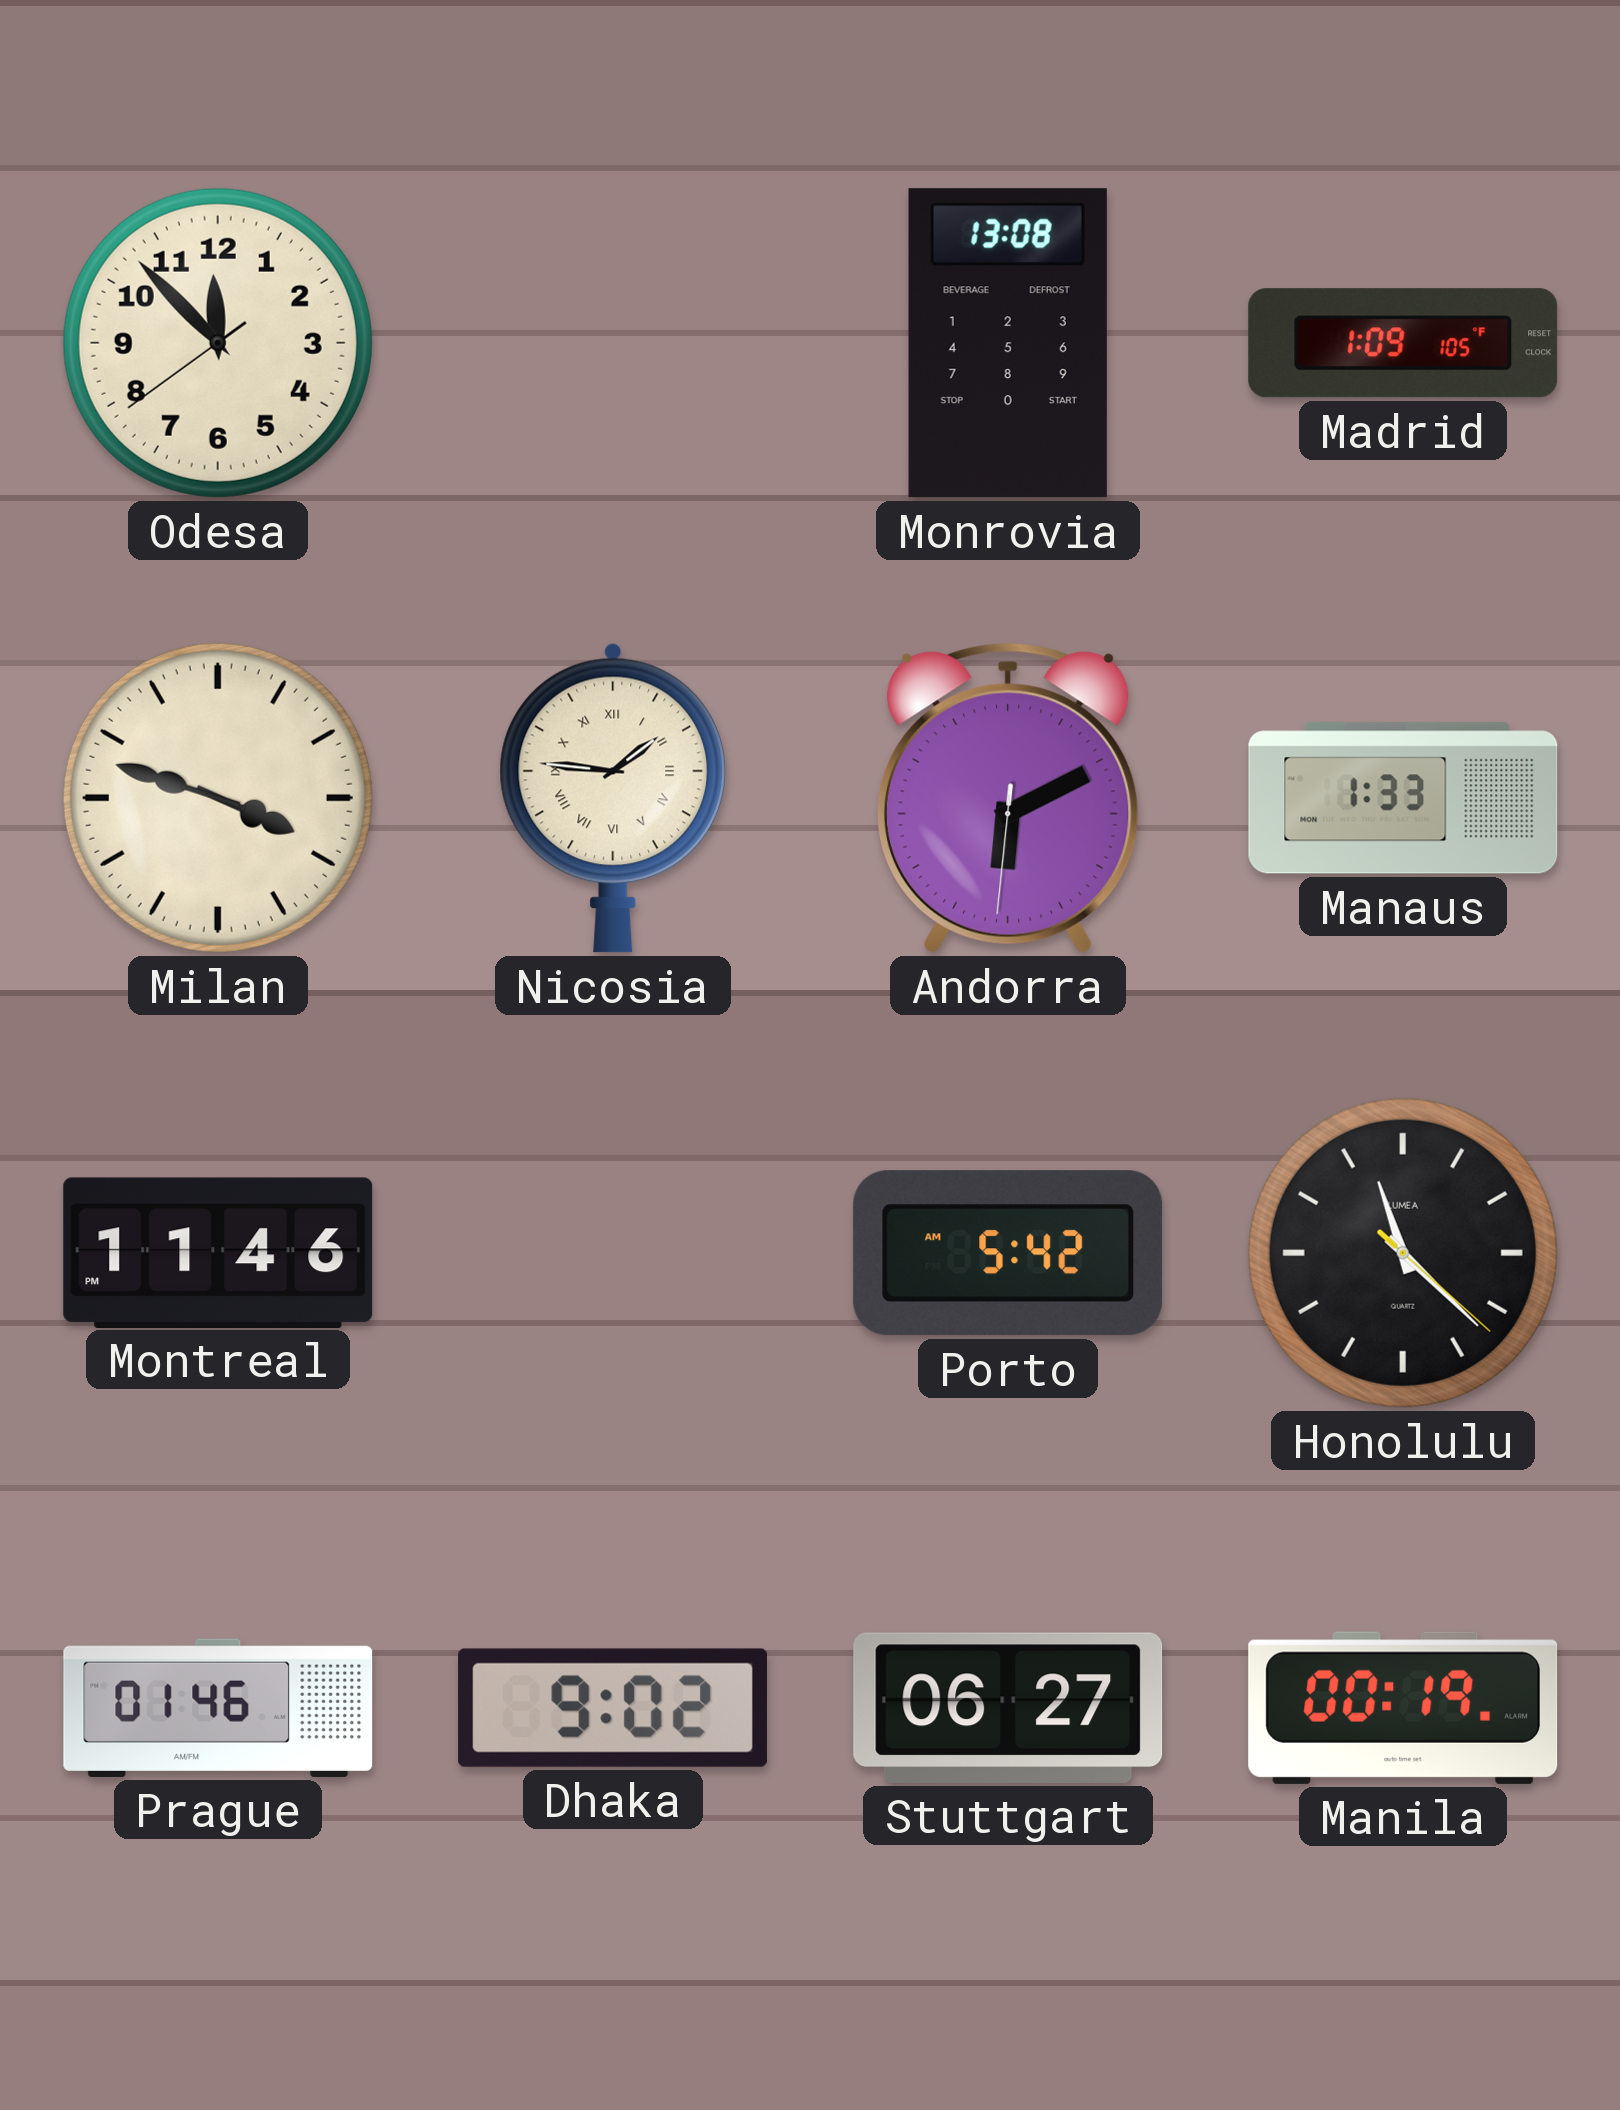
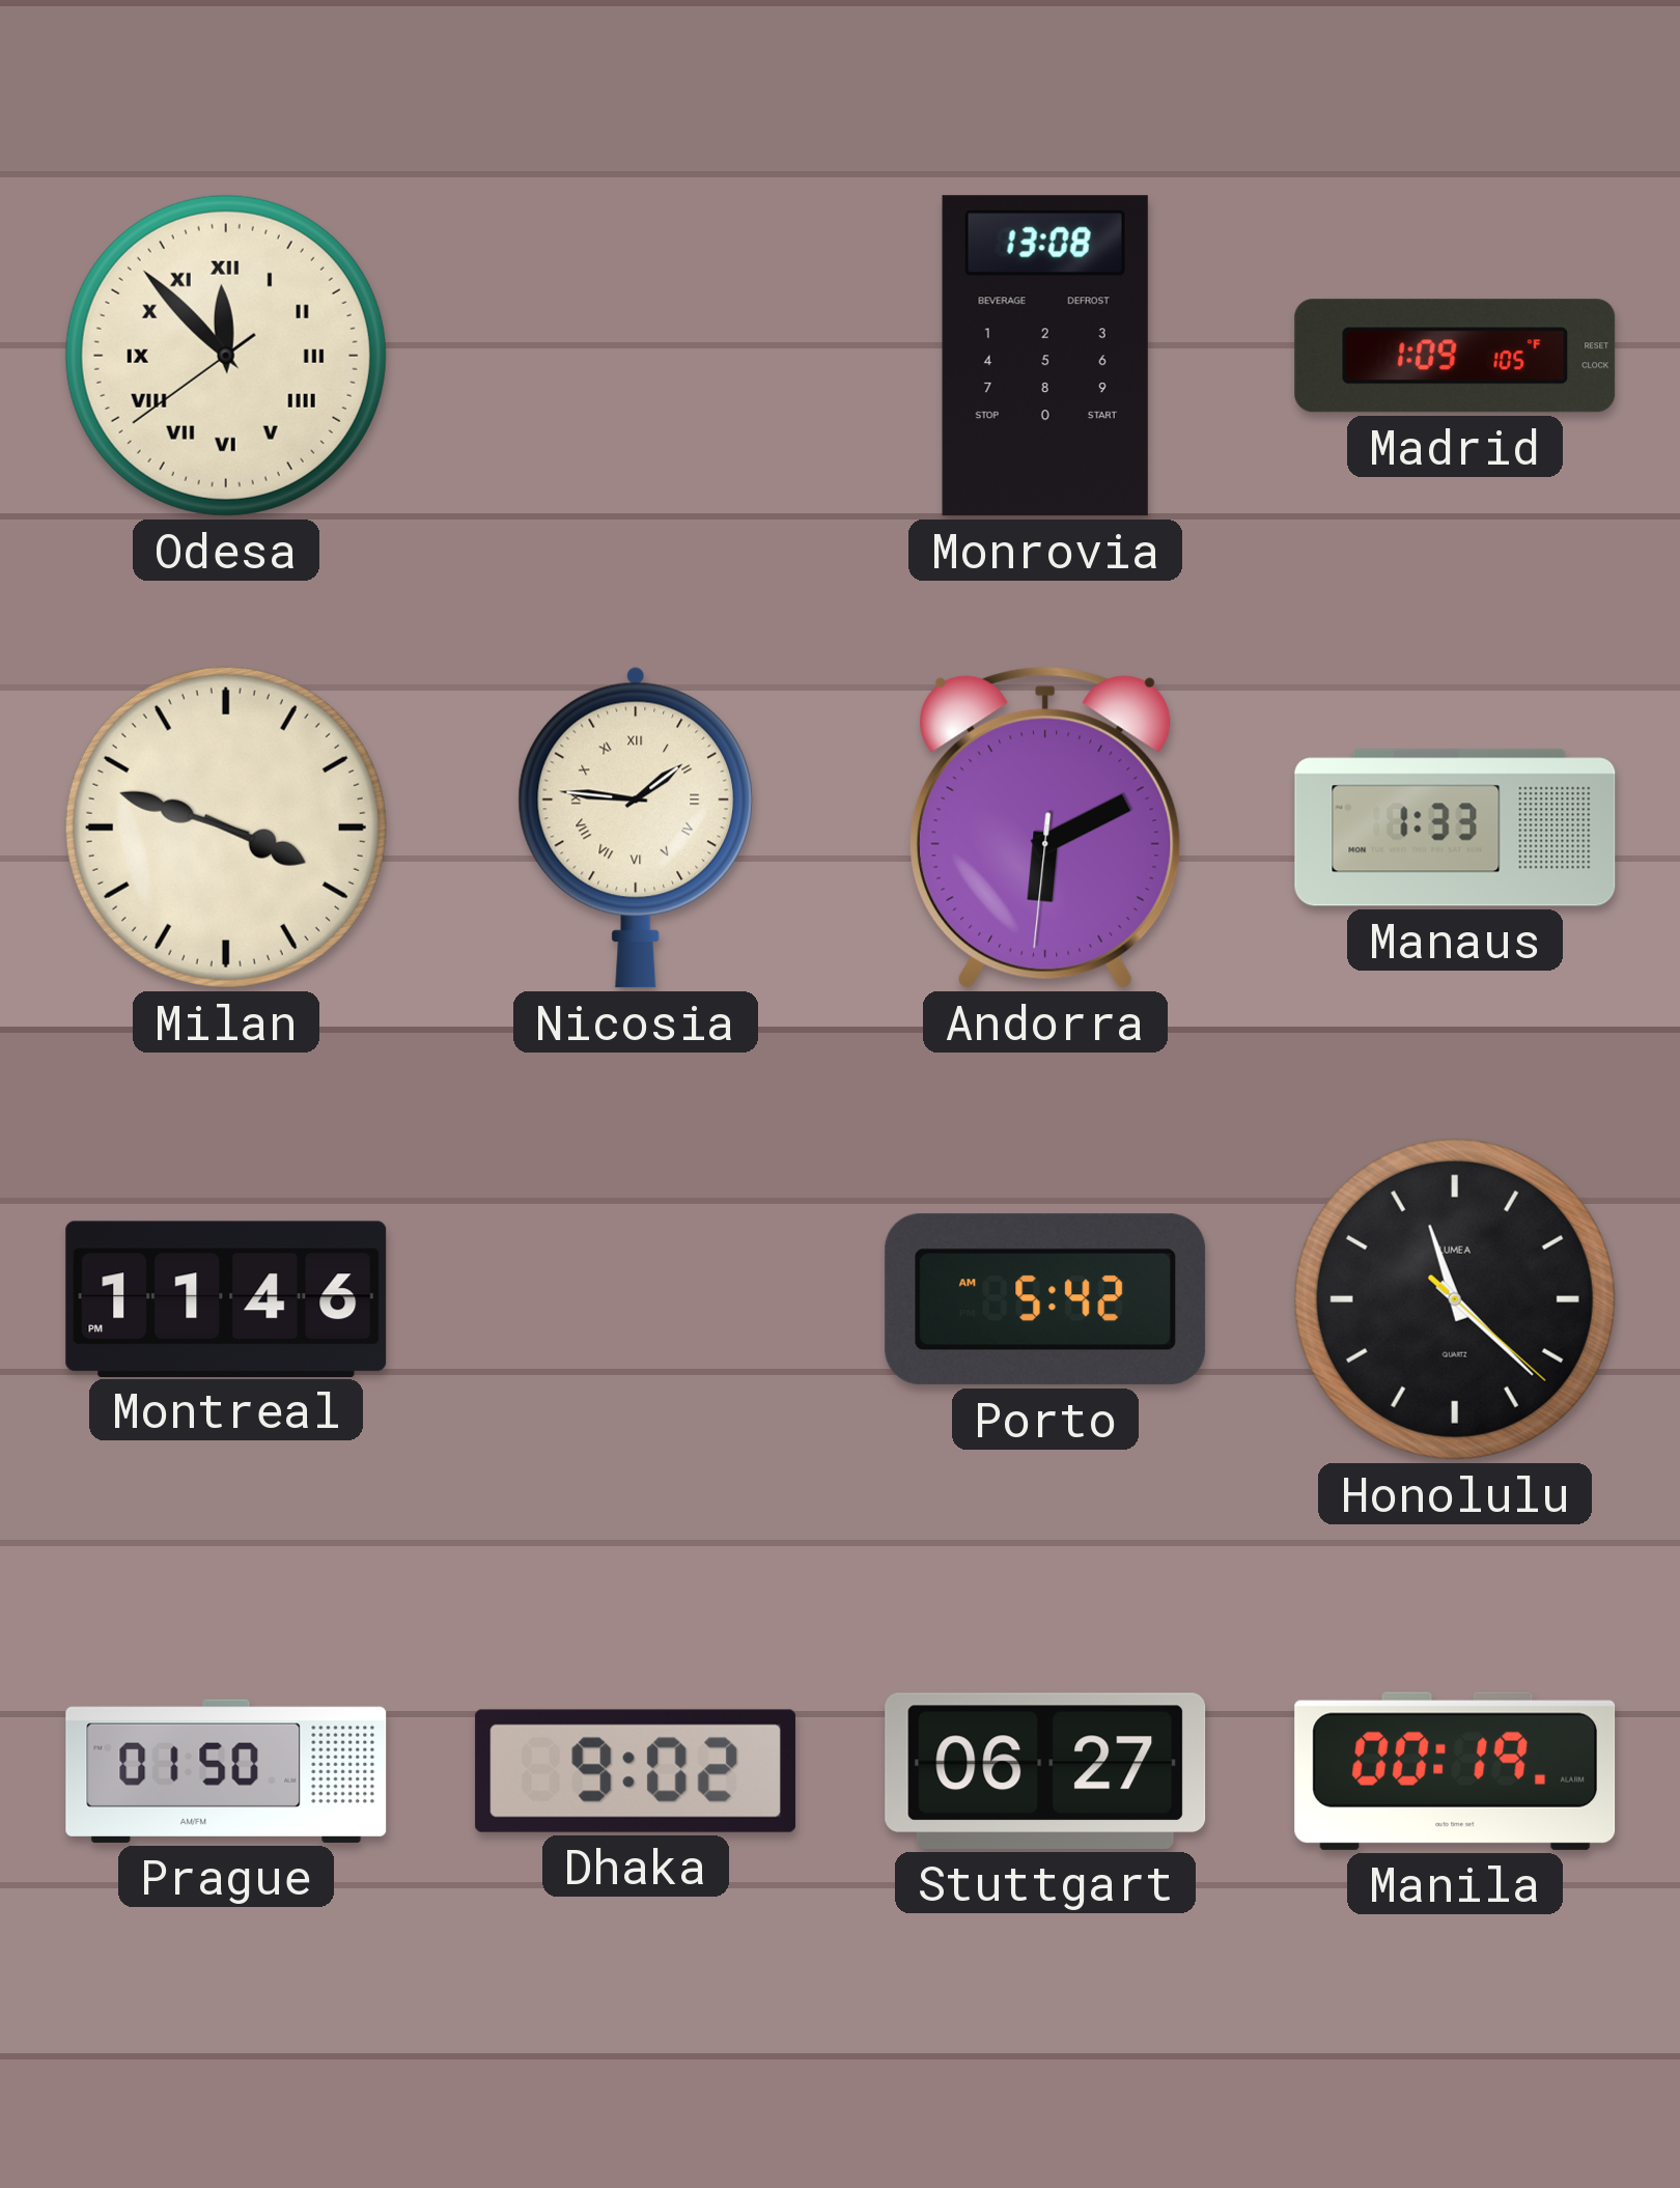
Odesa numerals: Arabic -> Roman
Prague: 01:46 -> 01:50
